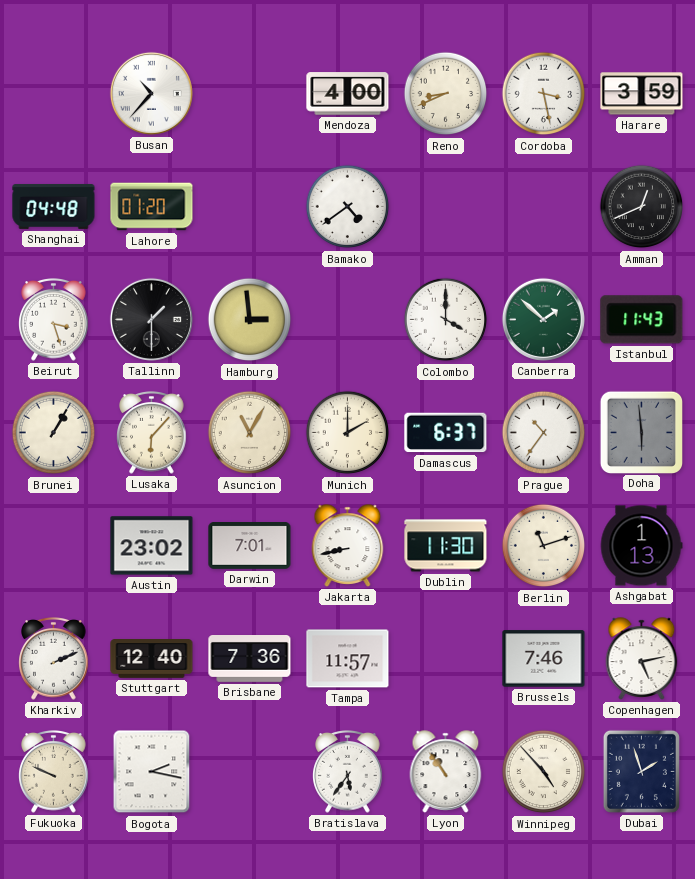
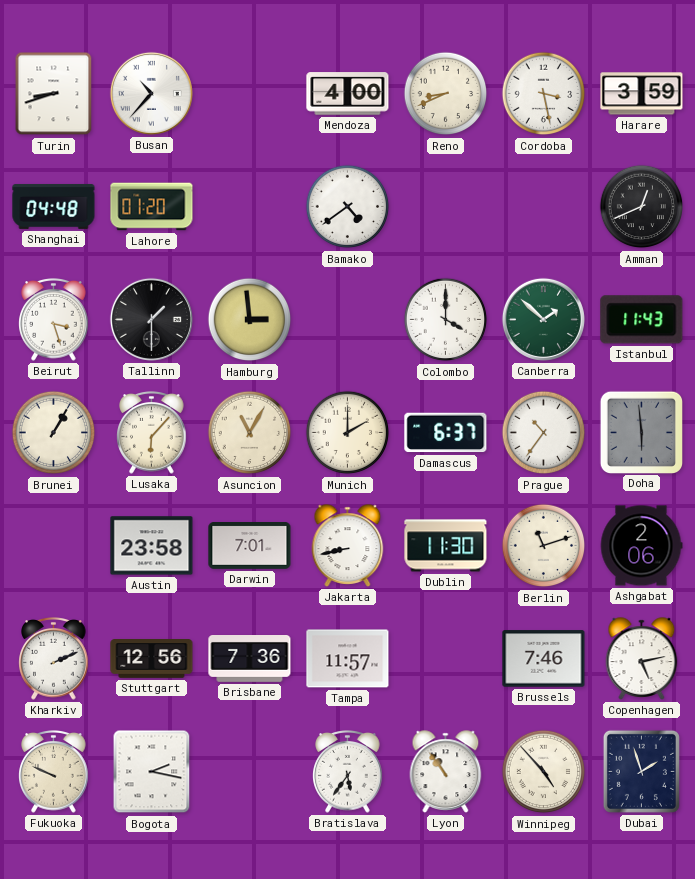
Turin: none -> 8:42
Austin: 23:02 -> 23:58
Ashgabat: 1:13 -> 2:06
Stuttgart: 12:40 -> 12:56
